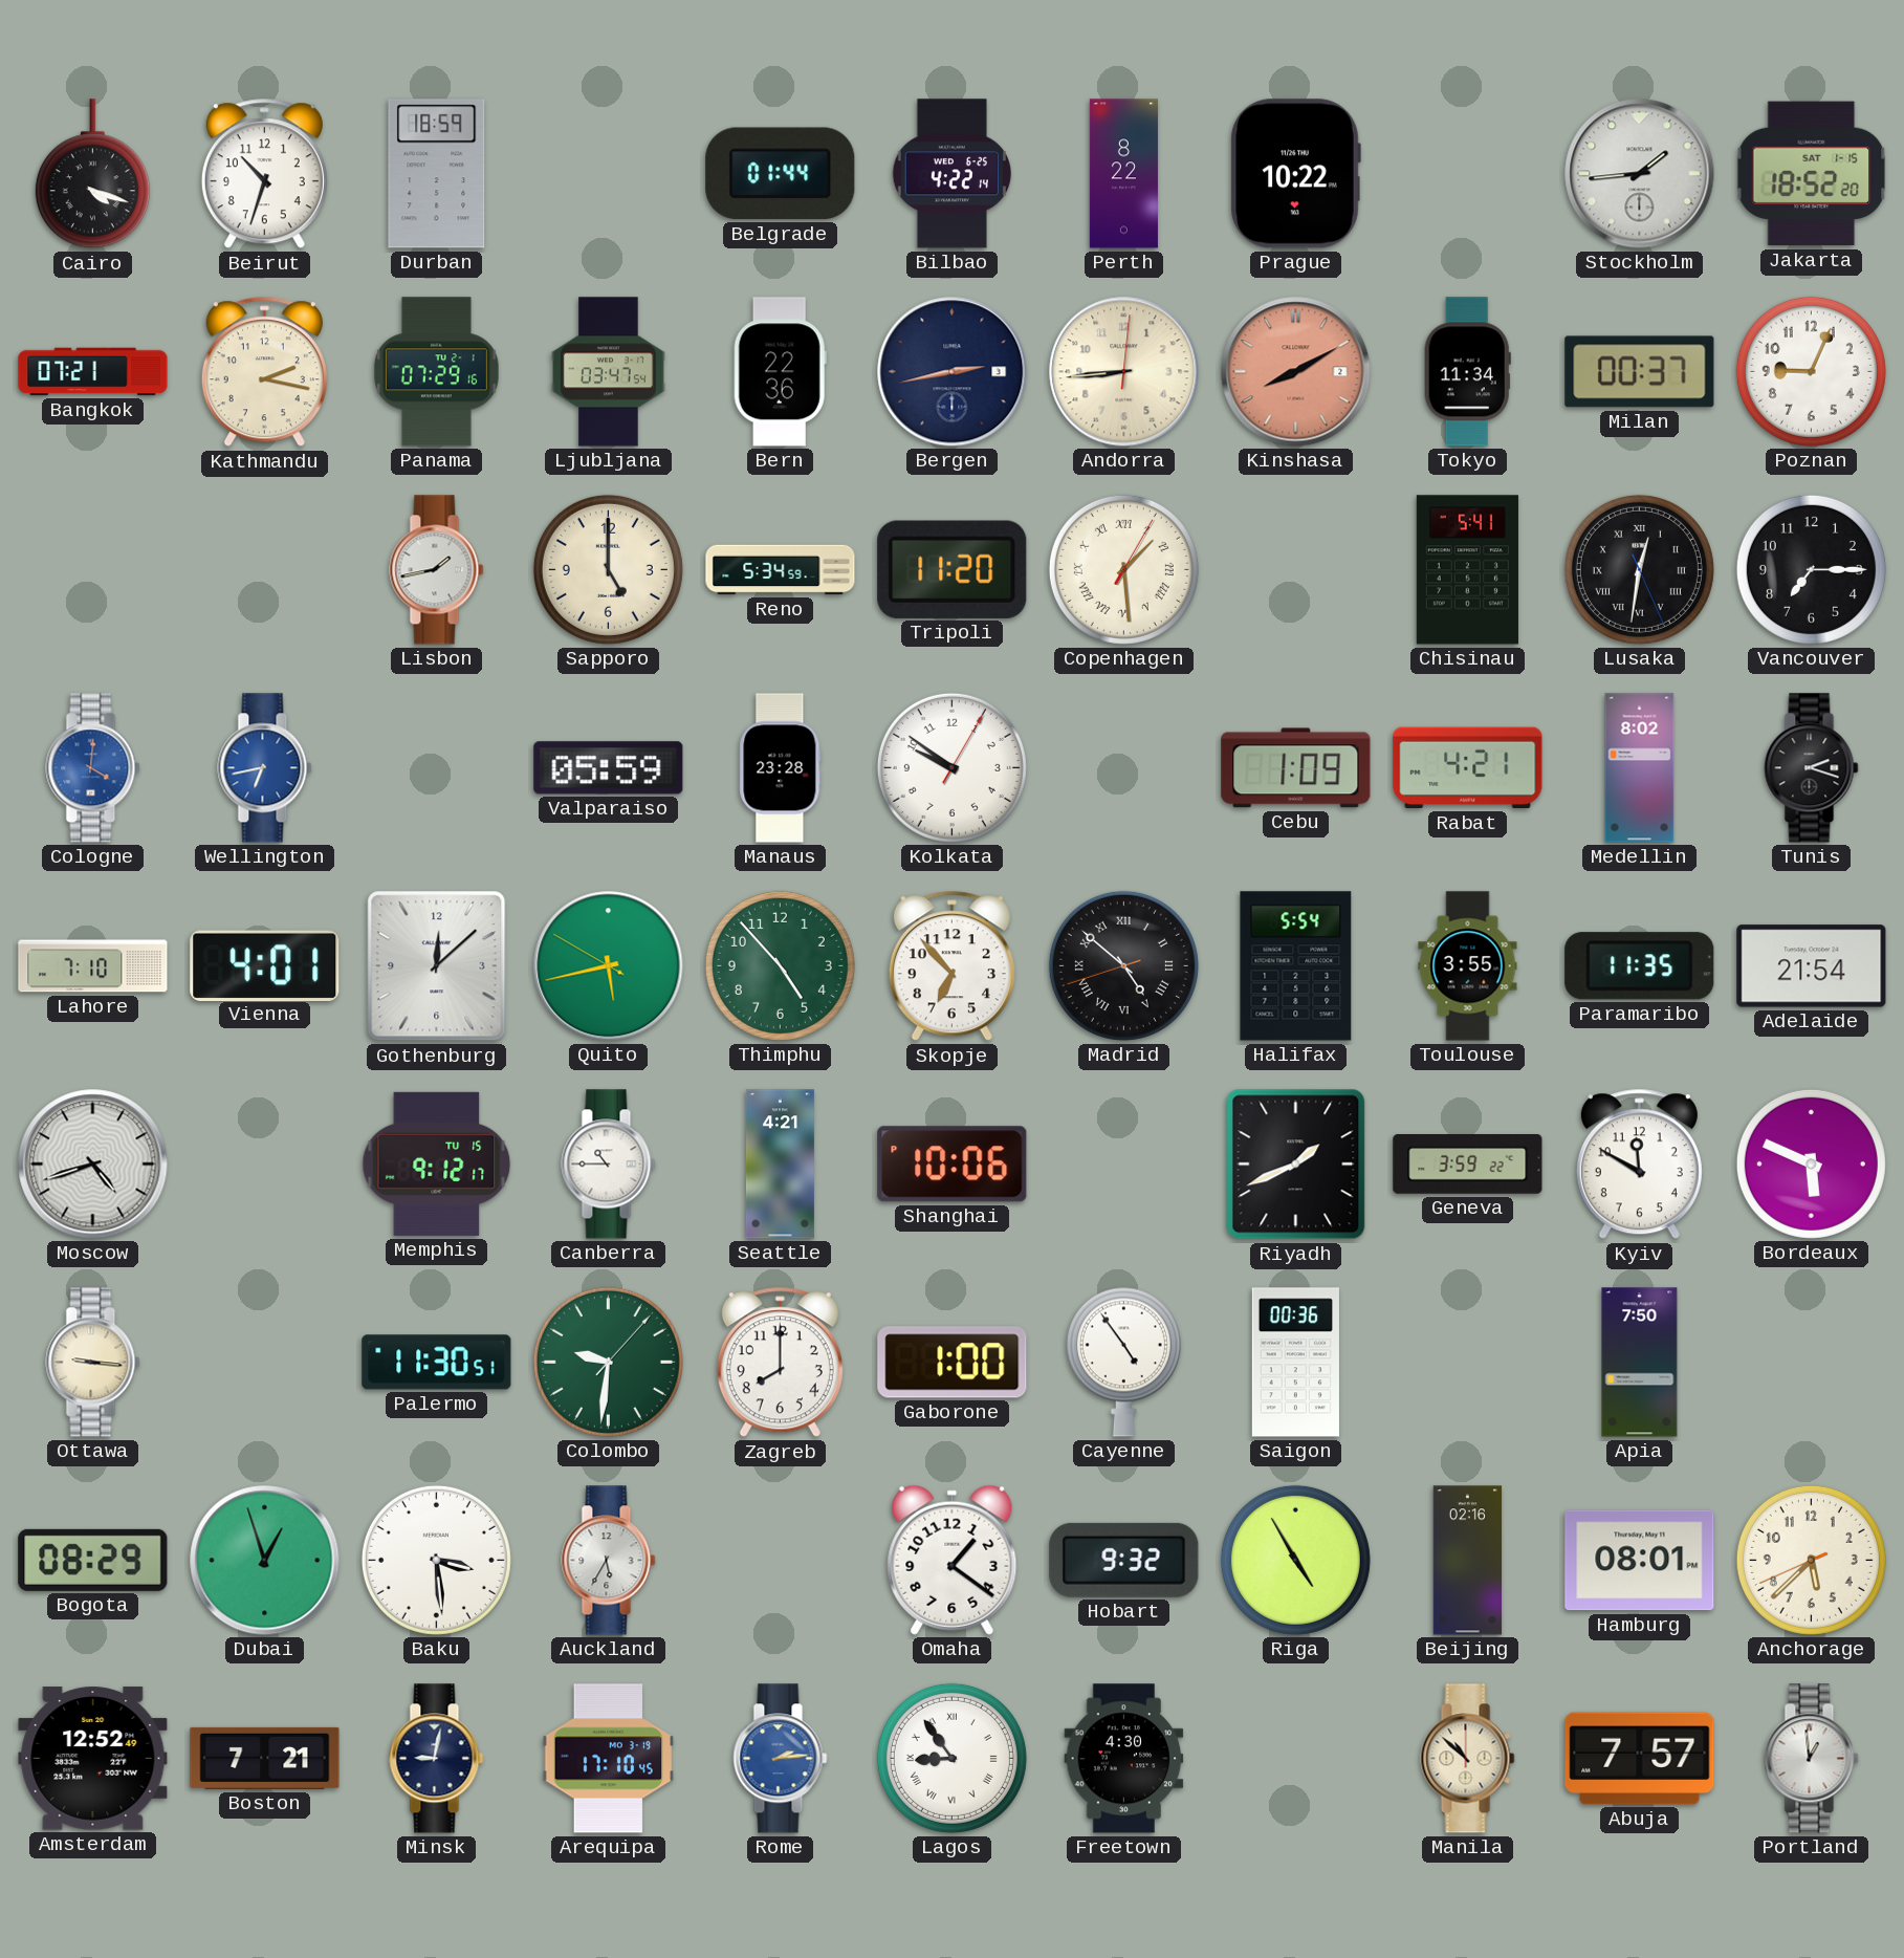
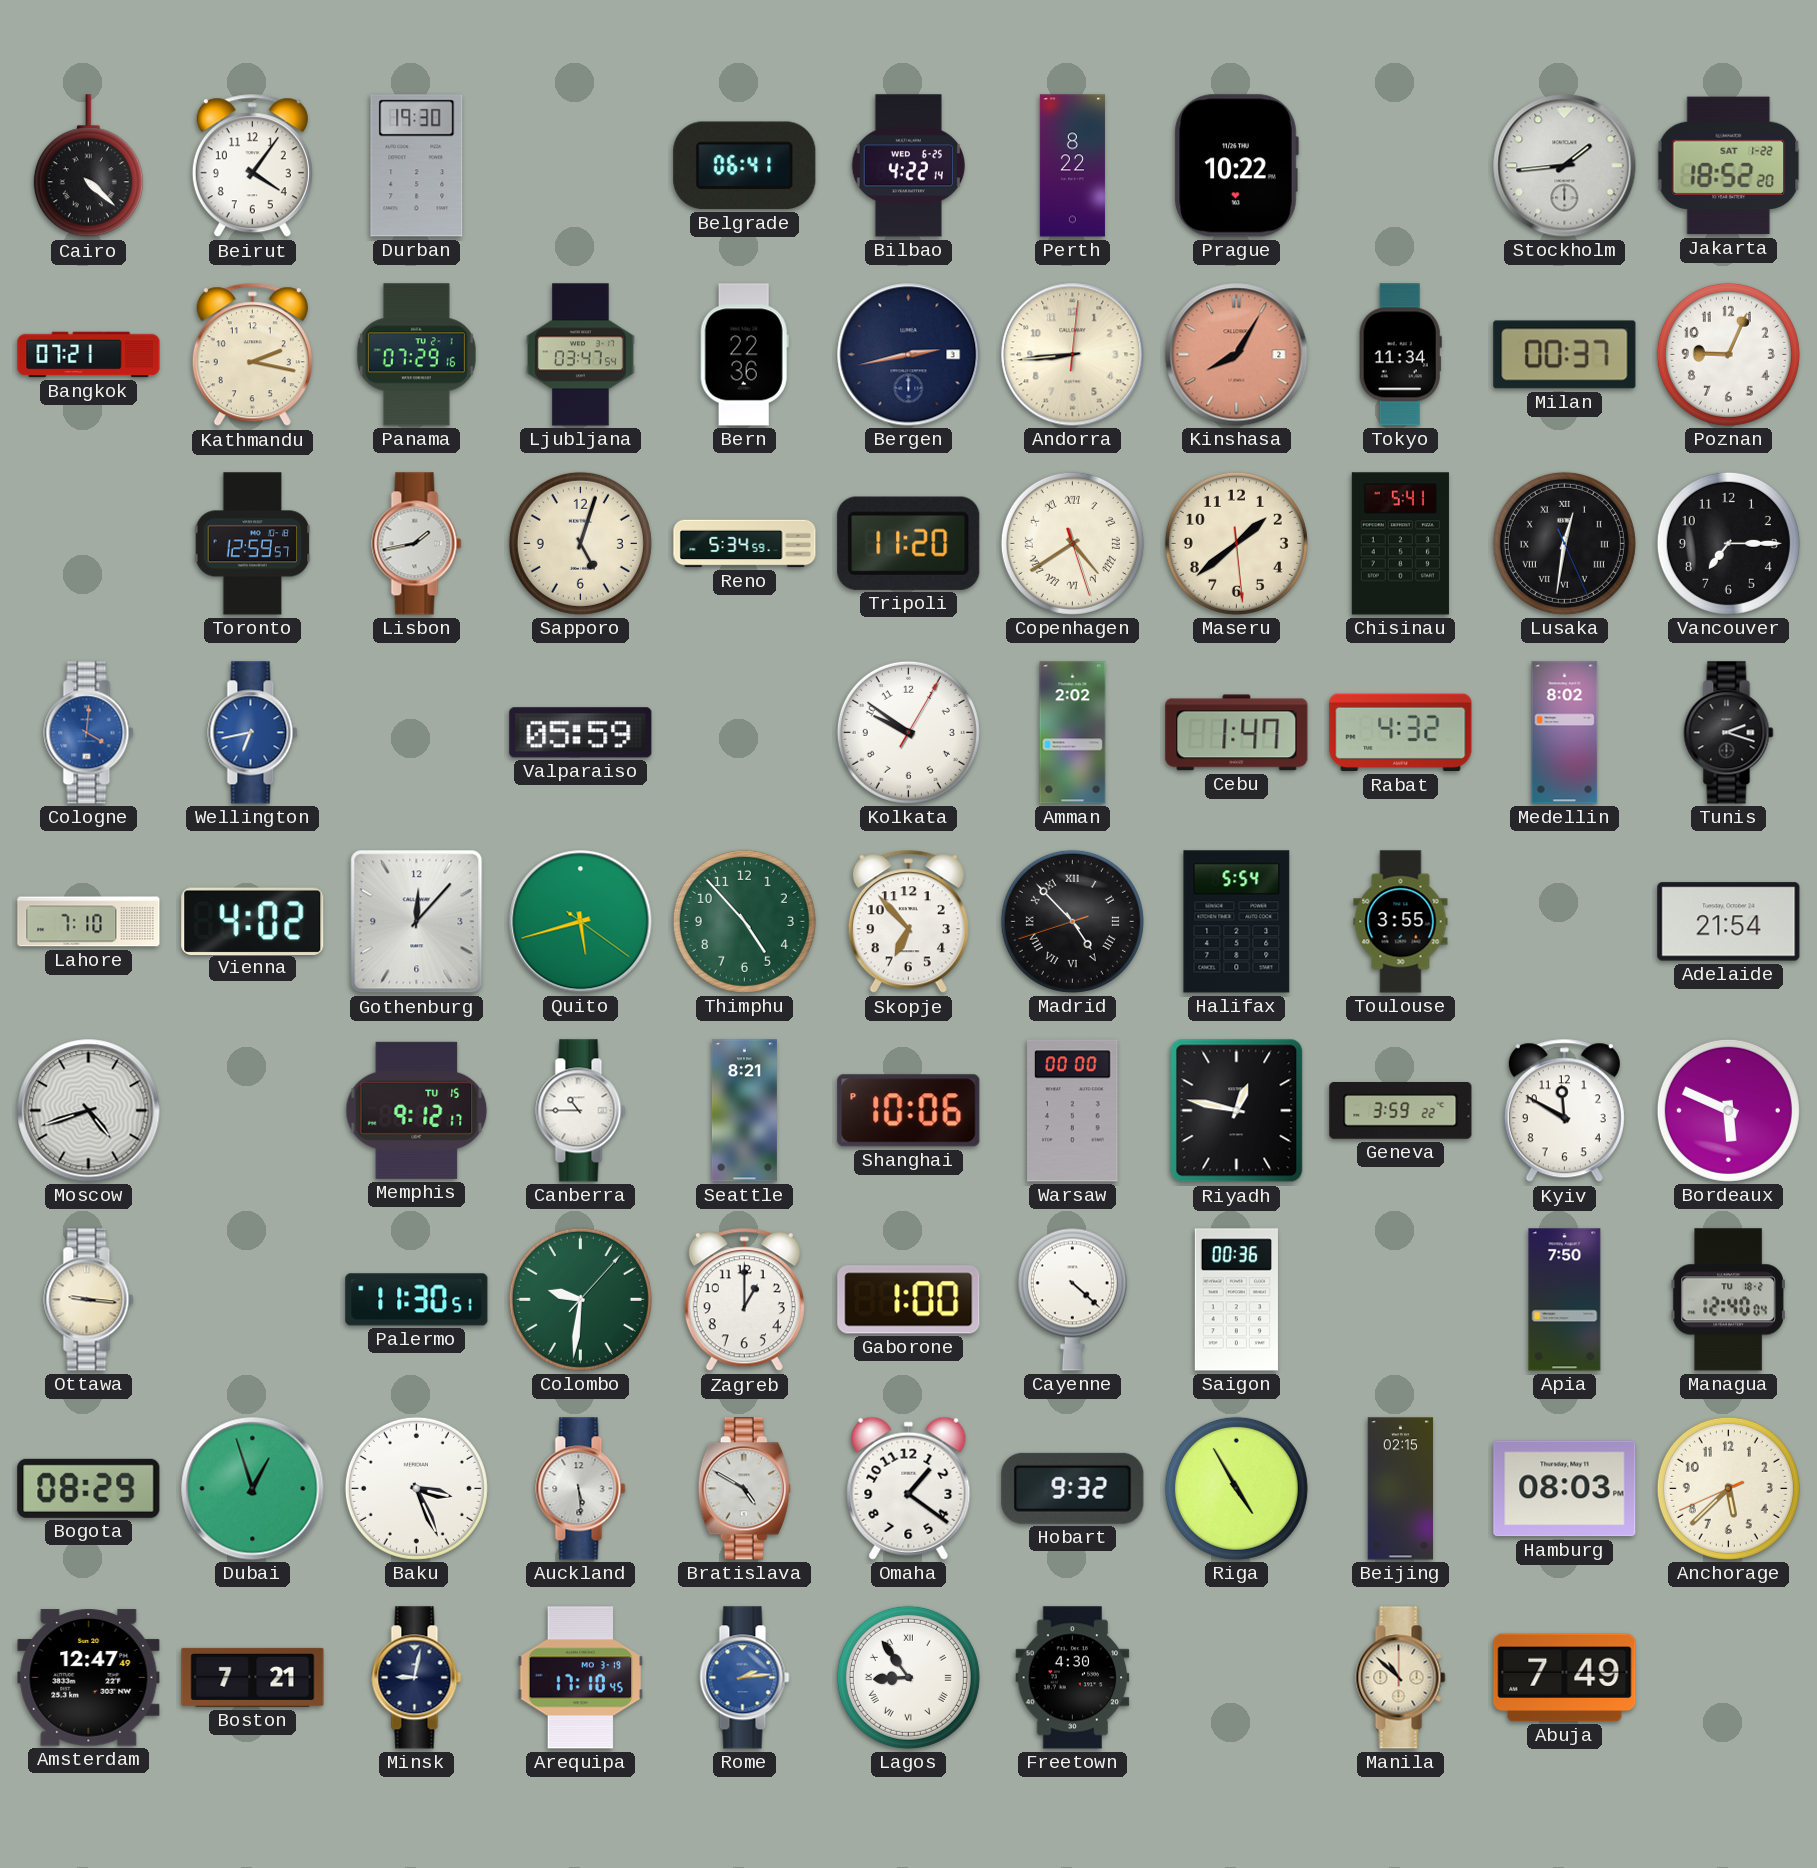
Cairo: 4:18 -> 4:22
Beirut: 10:33 -> 4:06
Durban: 18:59 -> 19:30
Belgrade: 01:44 -> 06:41
Jakarta date: SAT 1-15 -> SAT 1-22
Kinshasa: 8:10 -> 8:05
Toronto: none -> 12:59
Sapporo: 5:00 -> 5:03
Copenhagen: 1:29 -> 4:39
Maseru: none -> 1:38
Manaus: 23:28 -> none
Amman: none -> 2:02
Cebu: 1:09 -> 1:47
Rabat: 4:21 -> 4:32
Vienna: 4:01 -> 4:02
Gothenburg: 12:08 -> 12:07
Quito: 5:42:50 -> 5:42:21
Madrid: 4:51 -> 4:52
Paramaribo: 11:35 -> none
Seattle: 4:21 -> 8:21
Warsaw: none -> 00:00
Riyadh: 1:41 -> 12:47
Zagreb: 8:00 -> 1:00
Cayenne: 4:54 -> 4:22
Managua: none -> 12:40
Baku: 3:29 -> 3:26
Auckland: 5:35 -> 5:29
Bratislava: none -> 4:50
Beijing: 02:16 -> 02:15
Hamburg: 08:01 -> 08:03
Amsterdam: 12:52 -> 12:47
Abuja: 7:57 -> 7:49
Portland: 12:59 -> none
